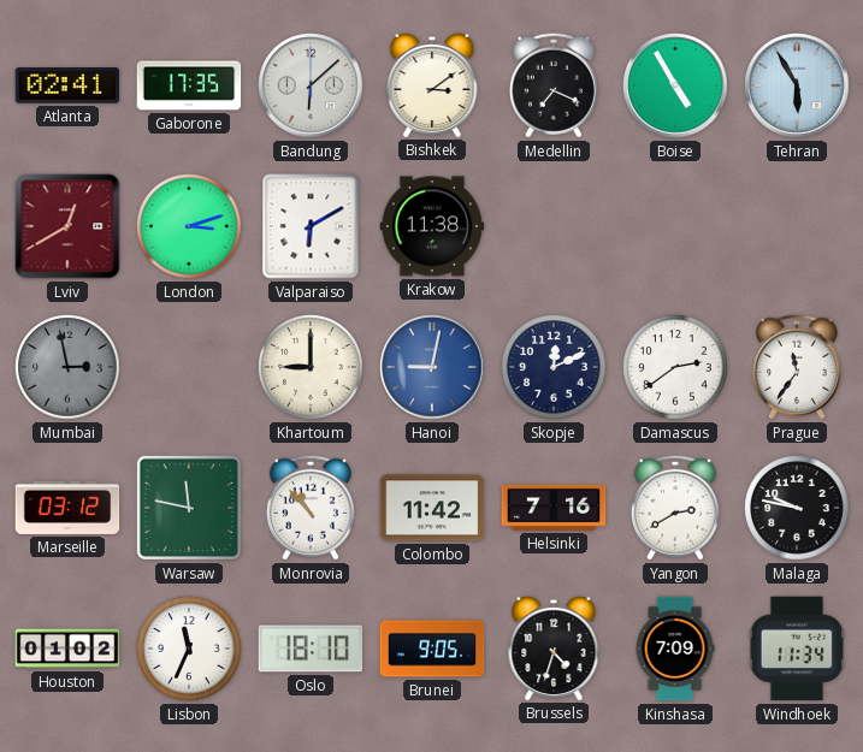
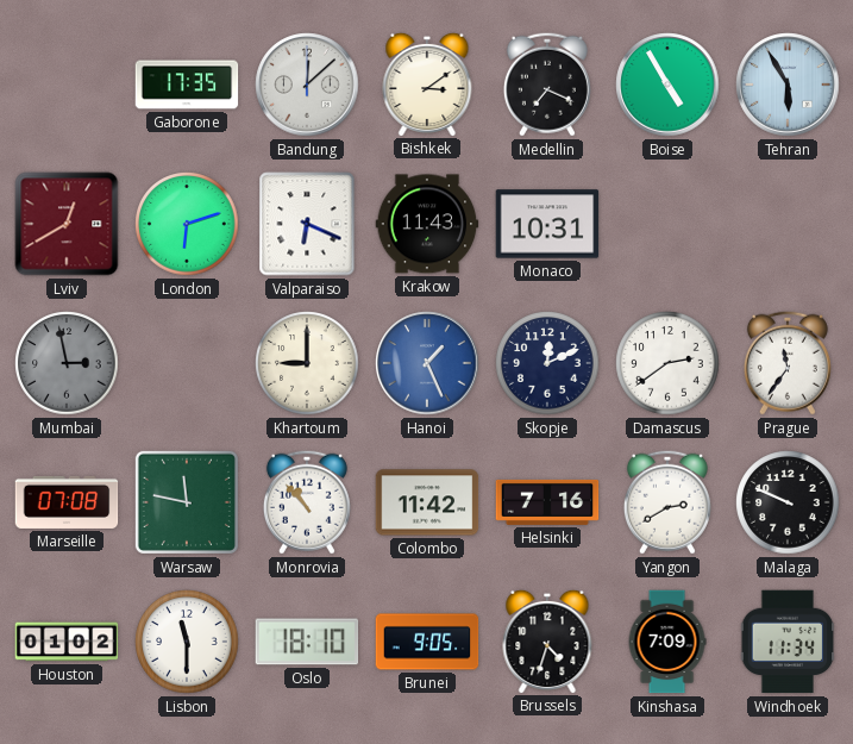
Atlanta: 02:41 -> none
Bandung: 6:08 -> 12:08
London: 3:12 -> 6:12
Valparaiso: 6:10 -> 6:19
Krakow: 11:38 -> 11:43
Monaco: none -> 10:31
Hanoi: 9:02 -> 1:26
Marseille: 03:12 -> 07:08
Malaga: 9:47 -> 9:49
Lisbon: 11:34 -> 11:30
